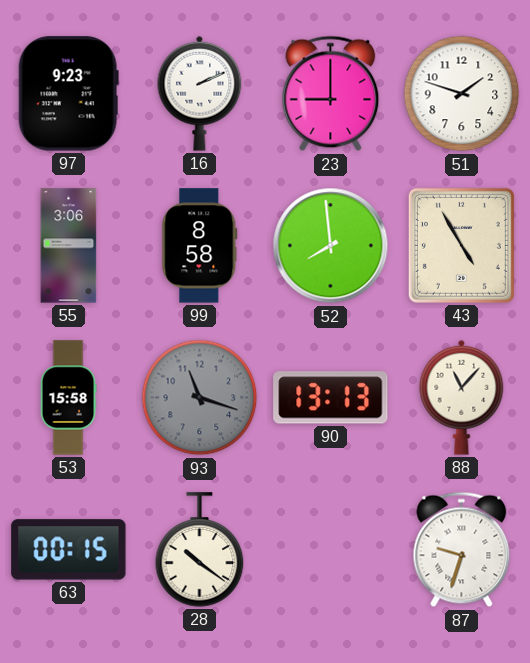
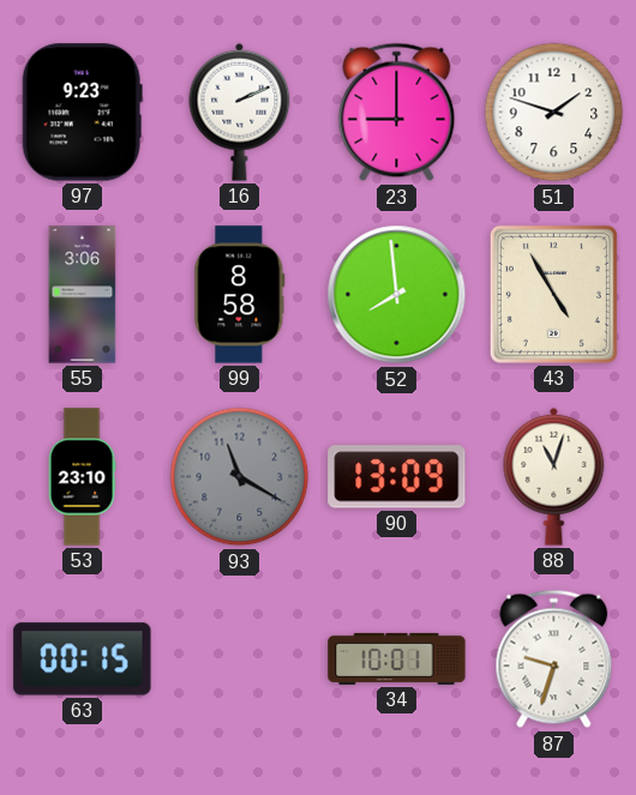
53: 15:58 -> 23:10
93: 11:18 -> 11:20
90: 13:13 -> 13:09
88: 11:07 -> 11:03
28: 10:21 -> none
34: none -> 10:01
